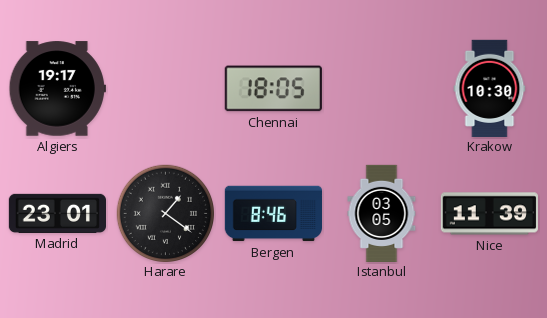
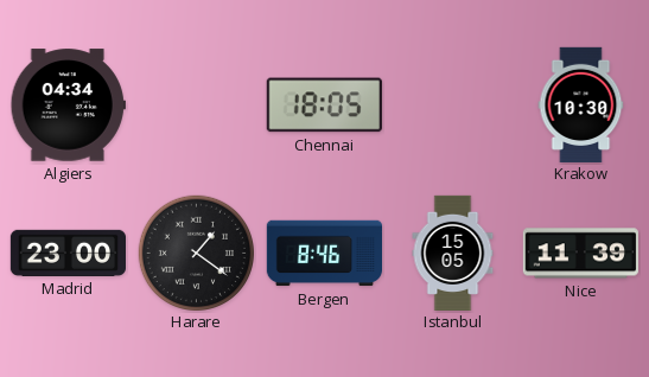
Algiers: 19:17 -> 04:34
Madrid: 23:01 -> 23:00
Istanbul: 03:05 -> 15:05
